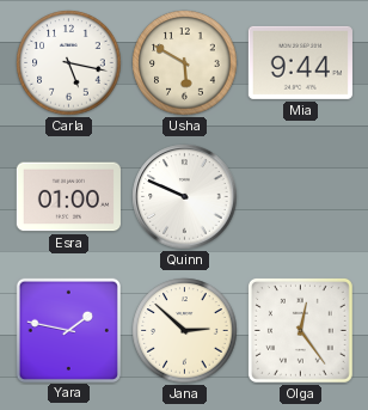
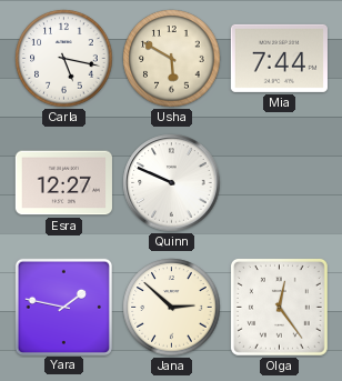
Mia: 9:44 -> 7:44
Esra: 01:00 -> 12:27
